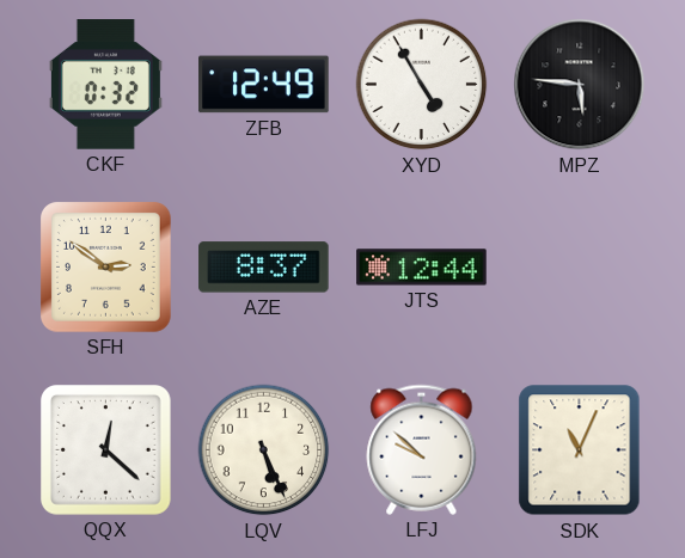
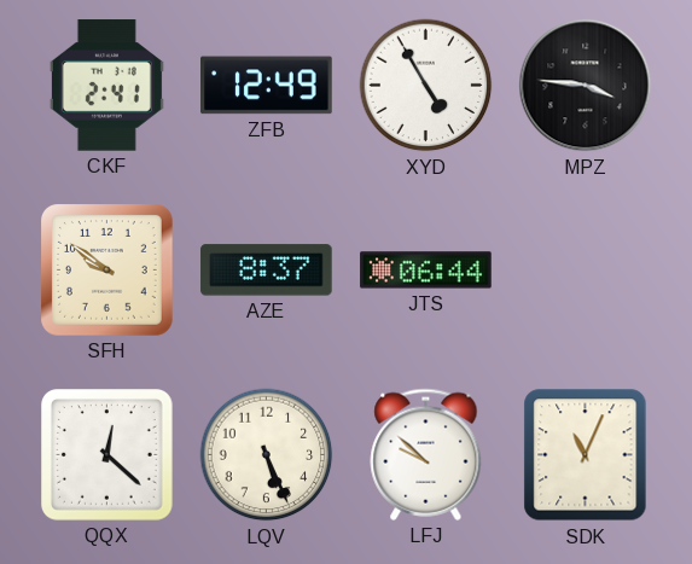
CKF: 0:32 -> 2:41
MPZ: 5:46 -> 3:46
SFH: 2:51 -> 9:51
JTS: 12:44 -> 06:44
